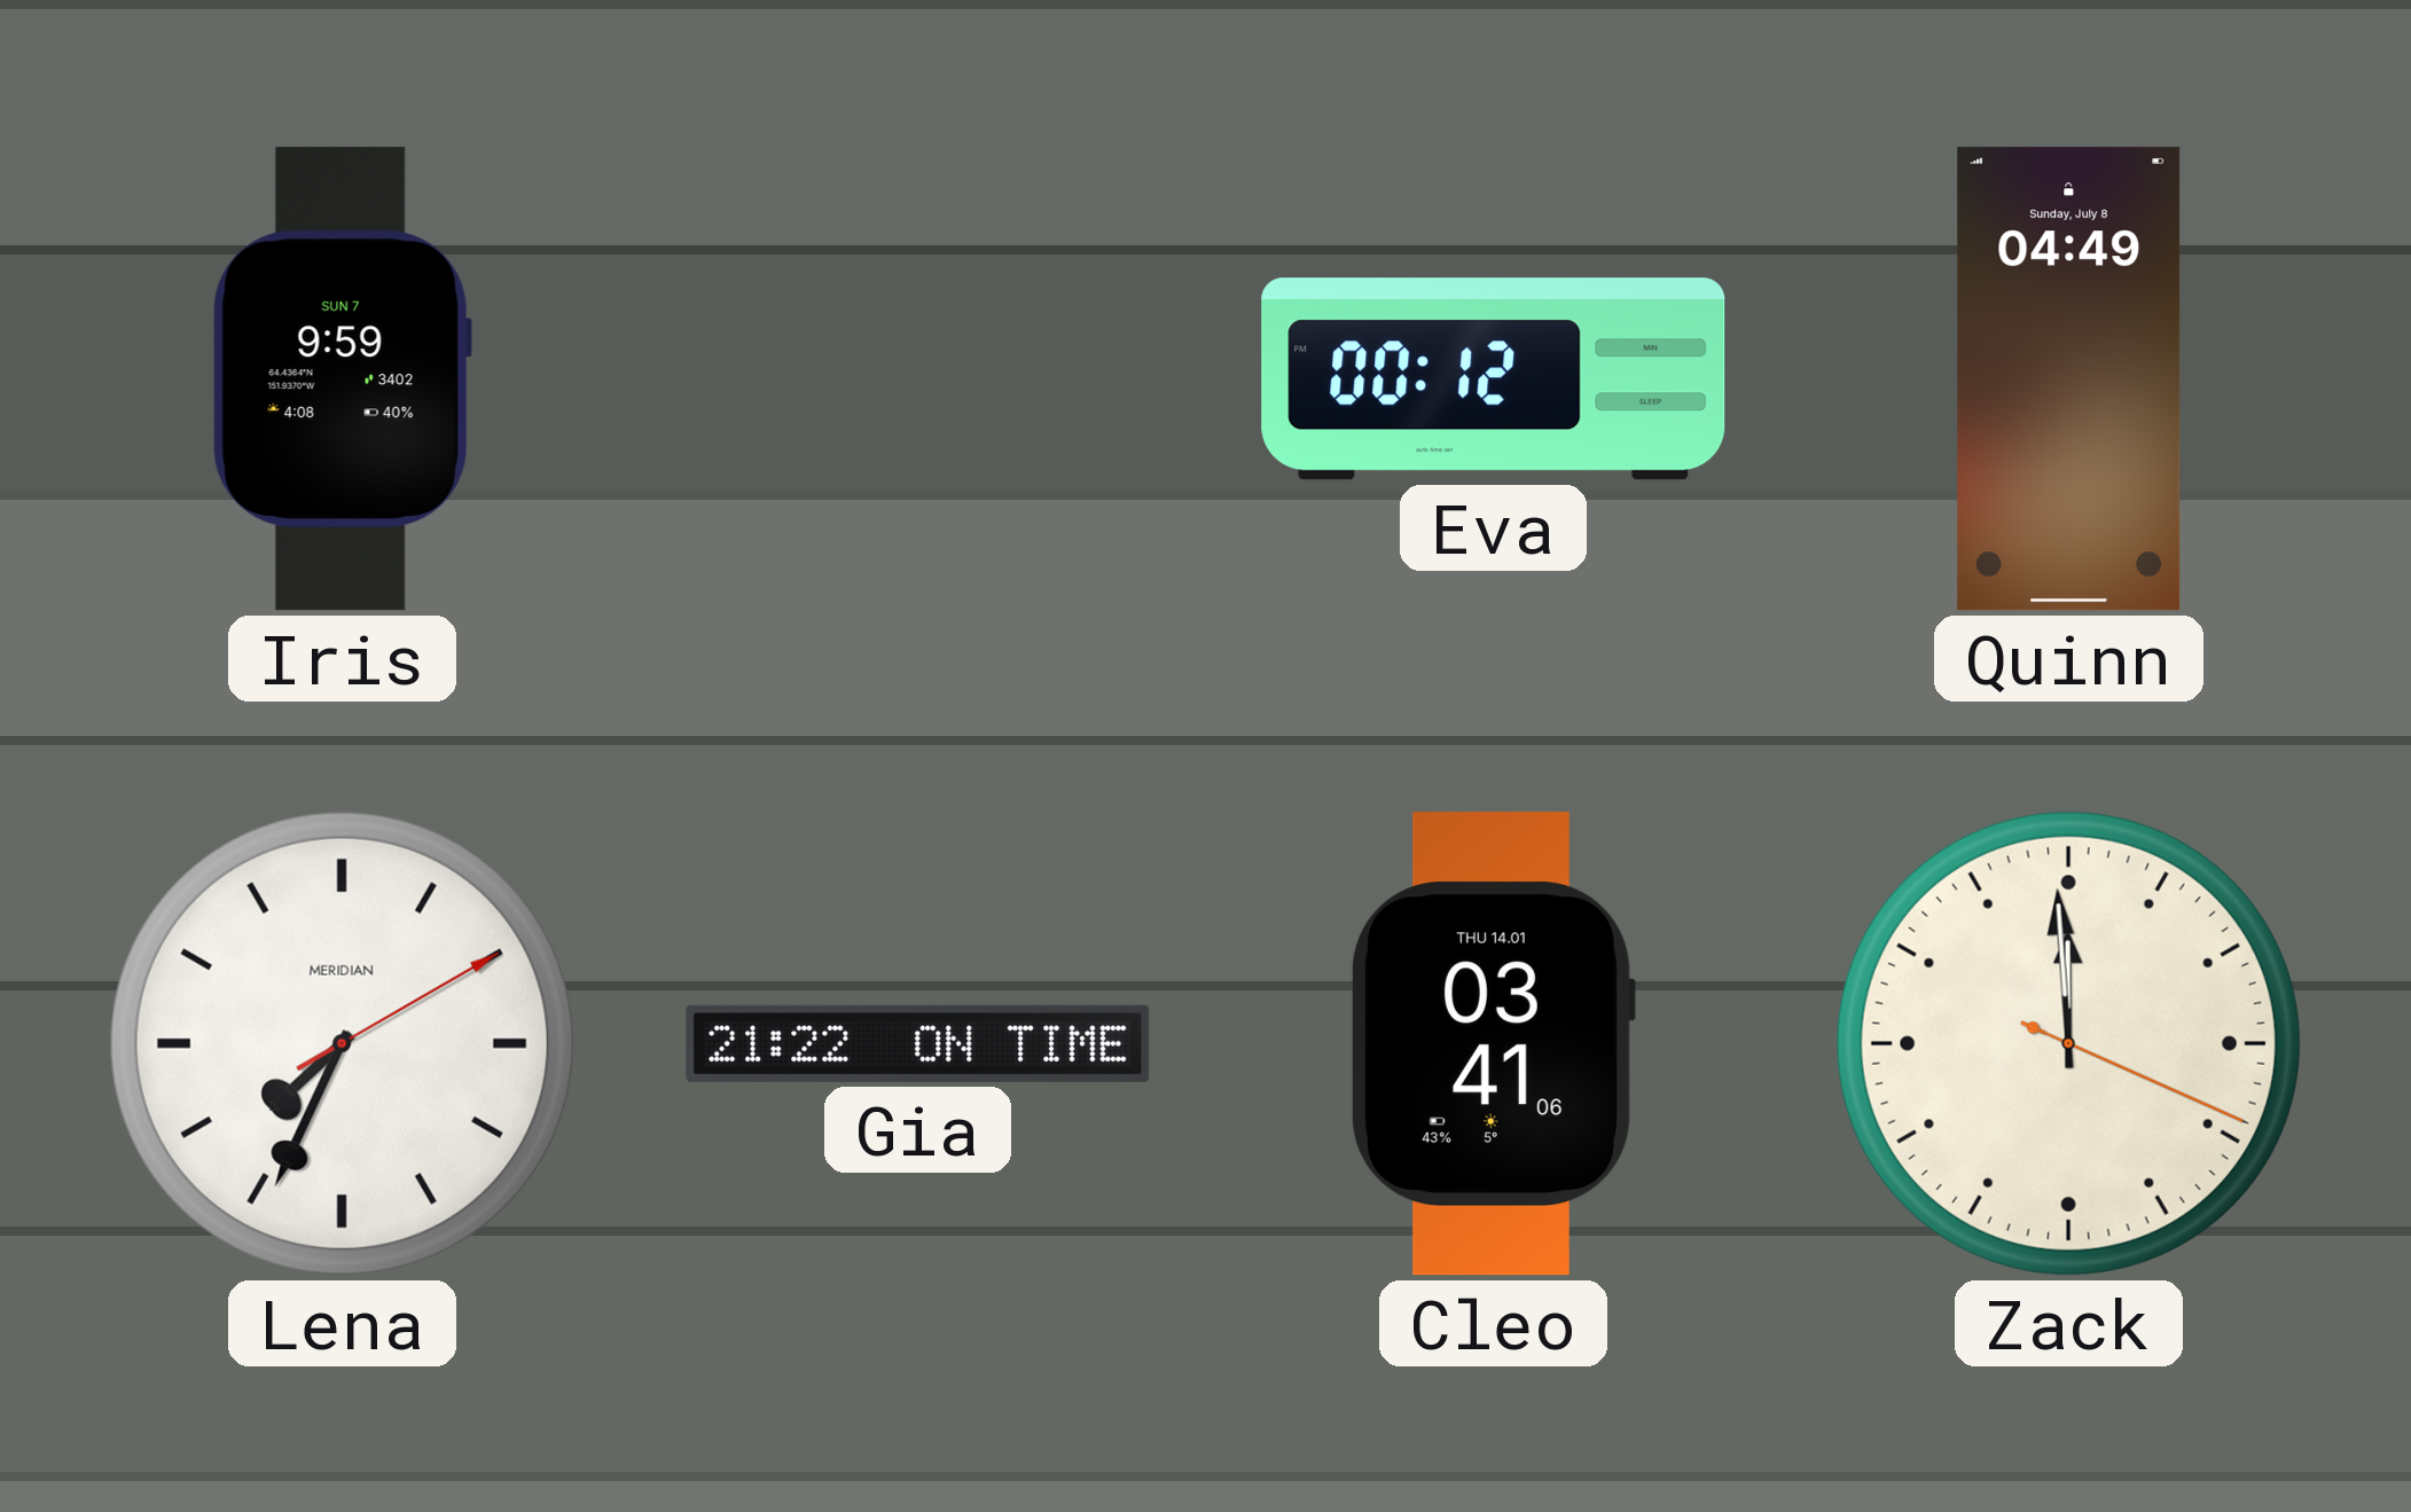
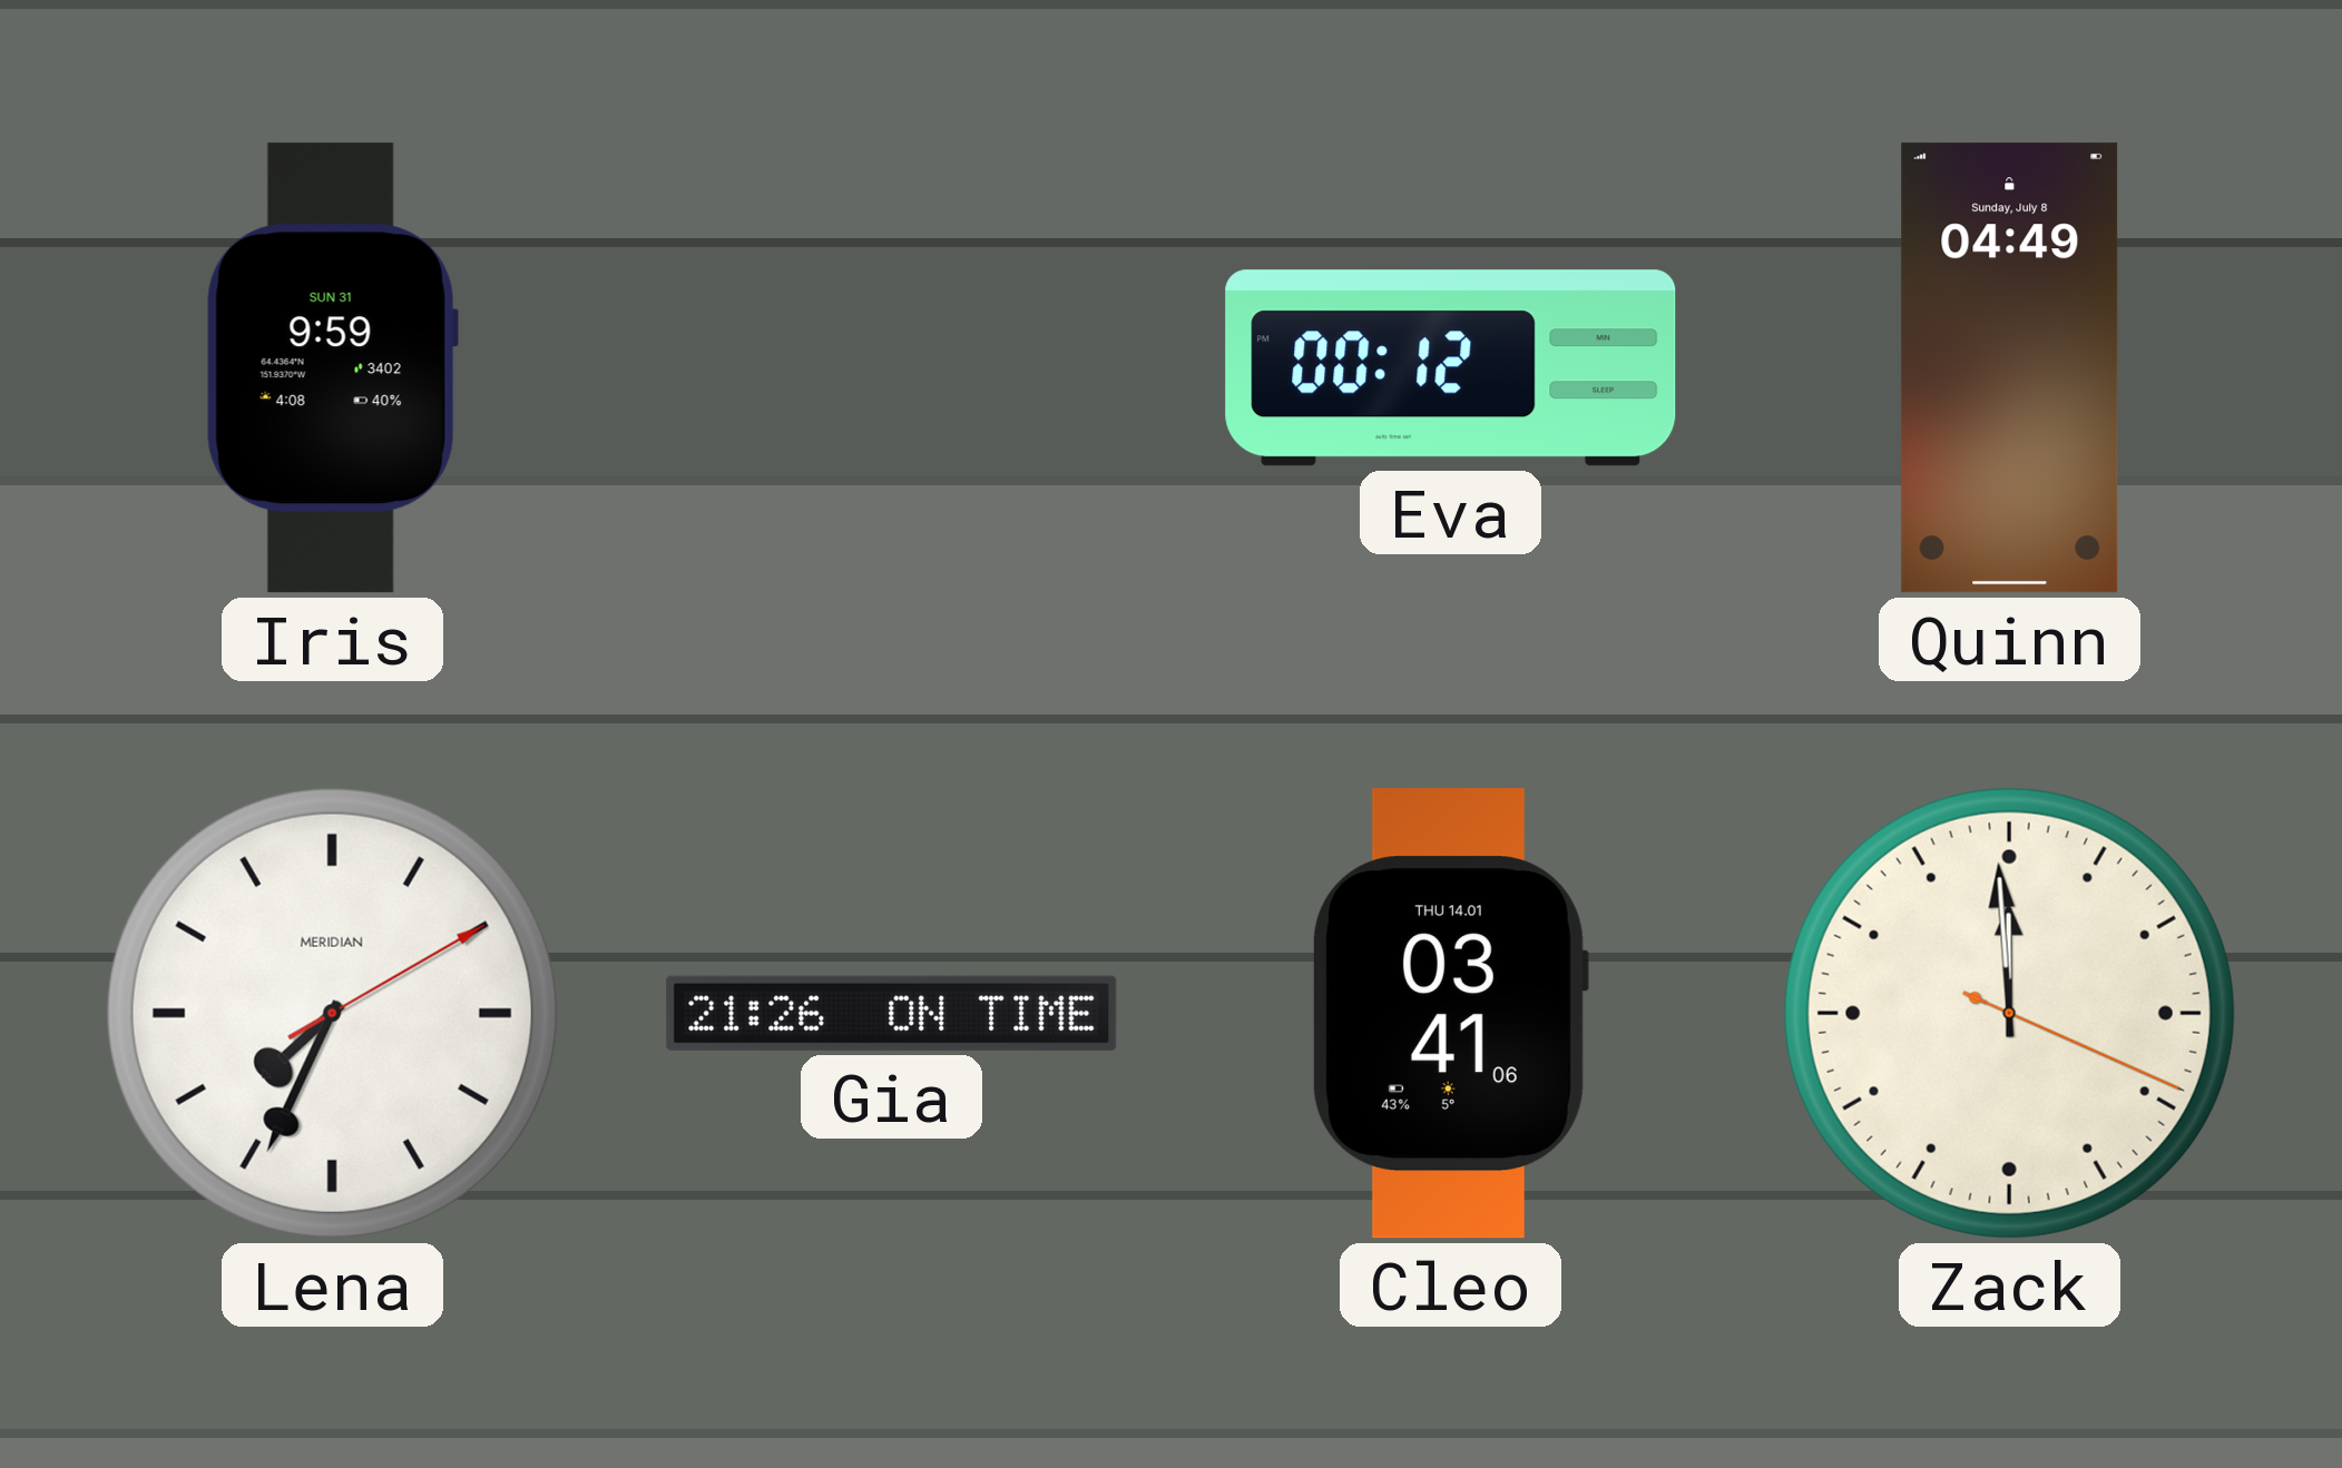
Iris date: SUN 7 -> SUN 31
Gia: 21:22 -> 21:26
